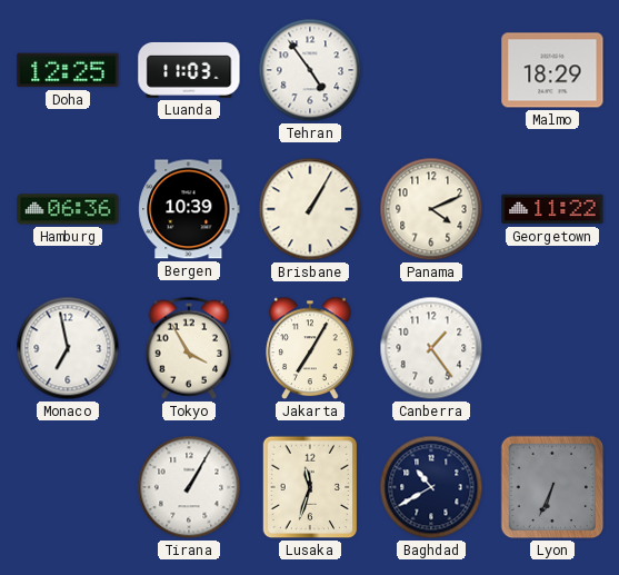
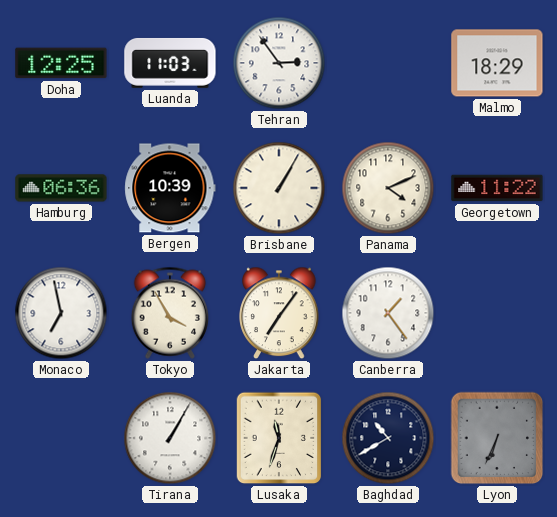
Tehran: 4:54 -> 2:54
Jakarta: 7:05 -> 7:06
